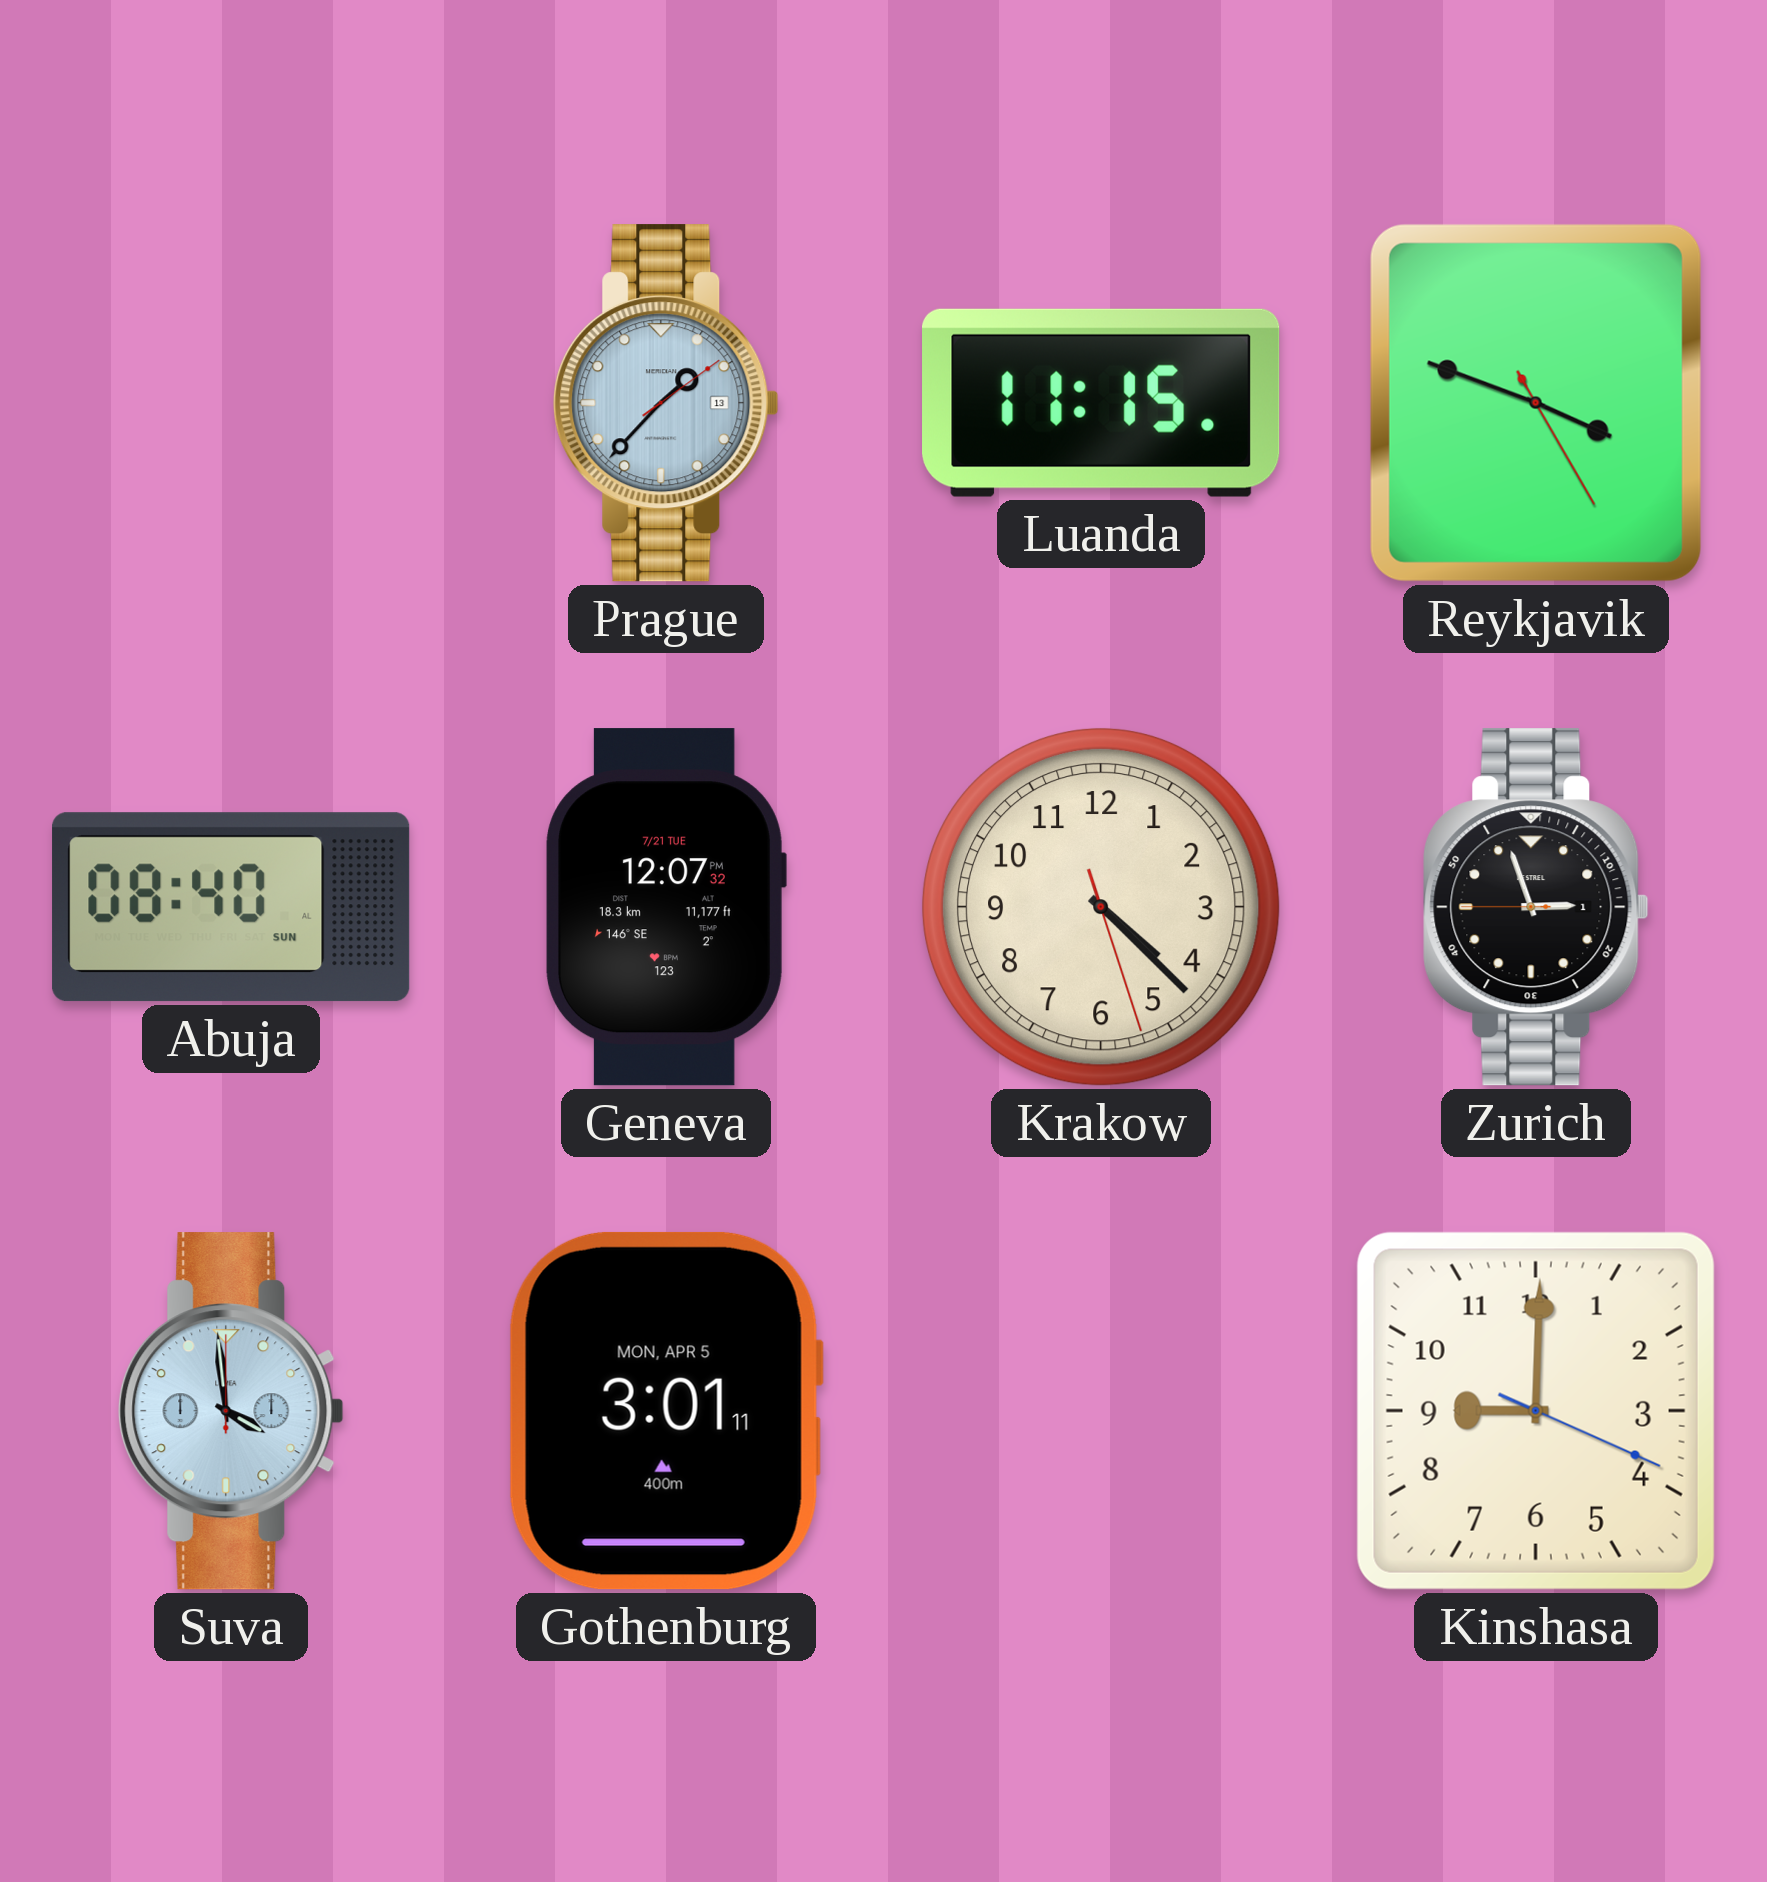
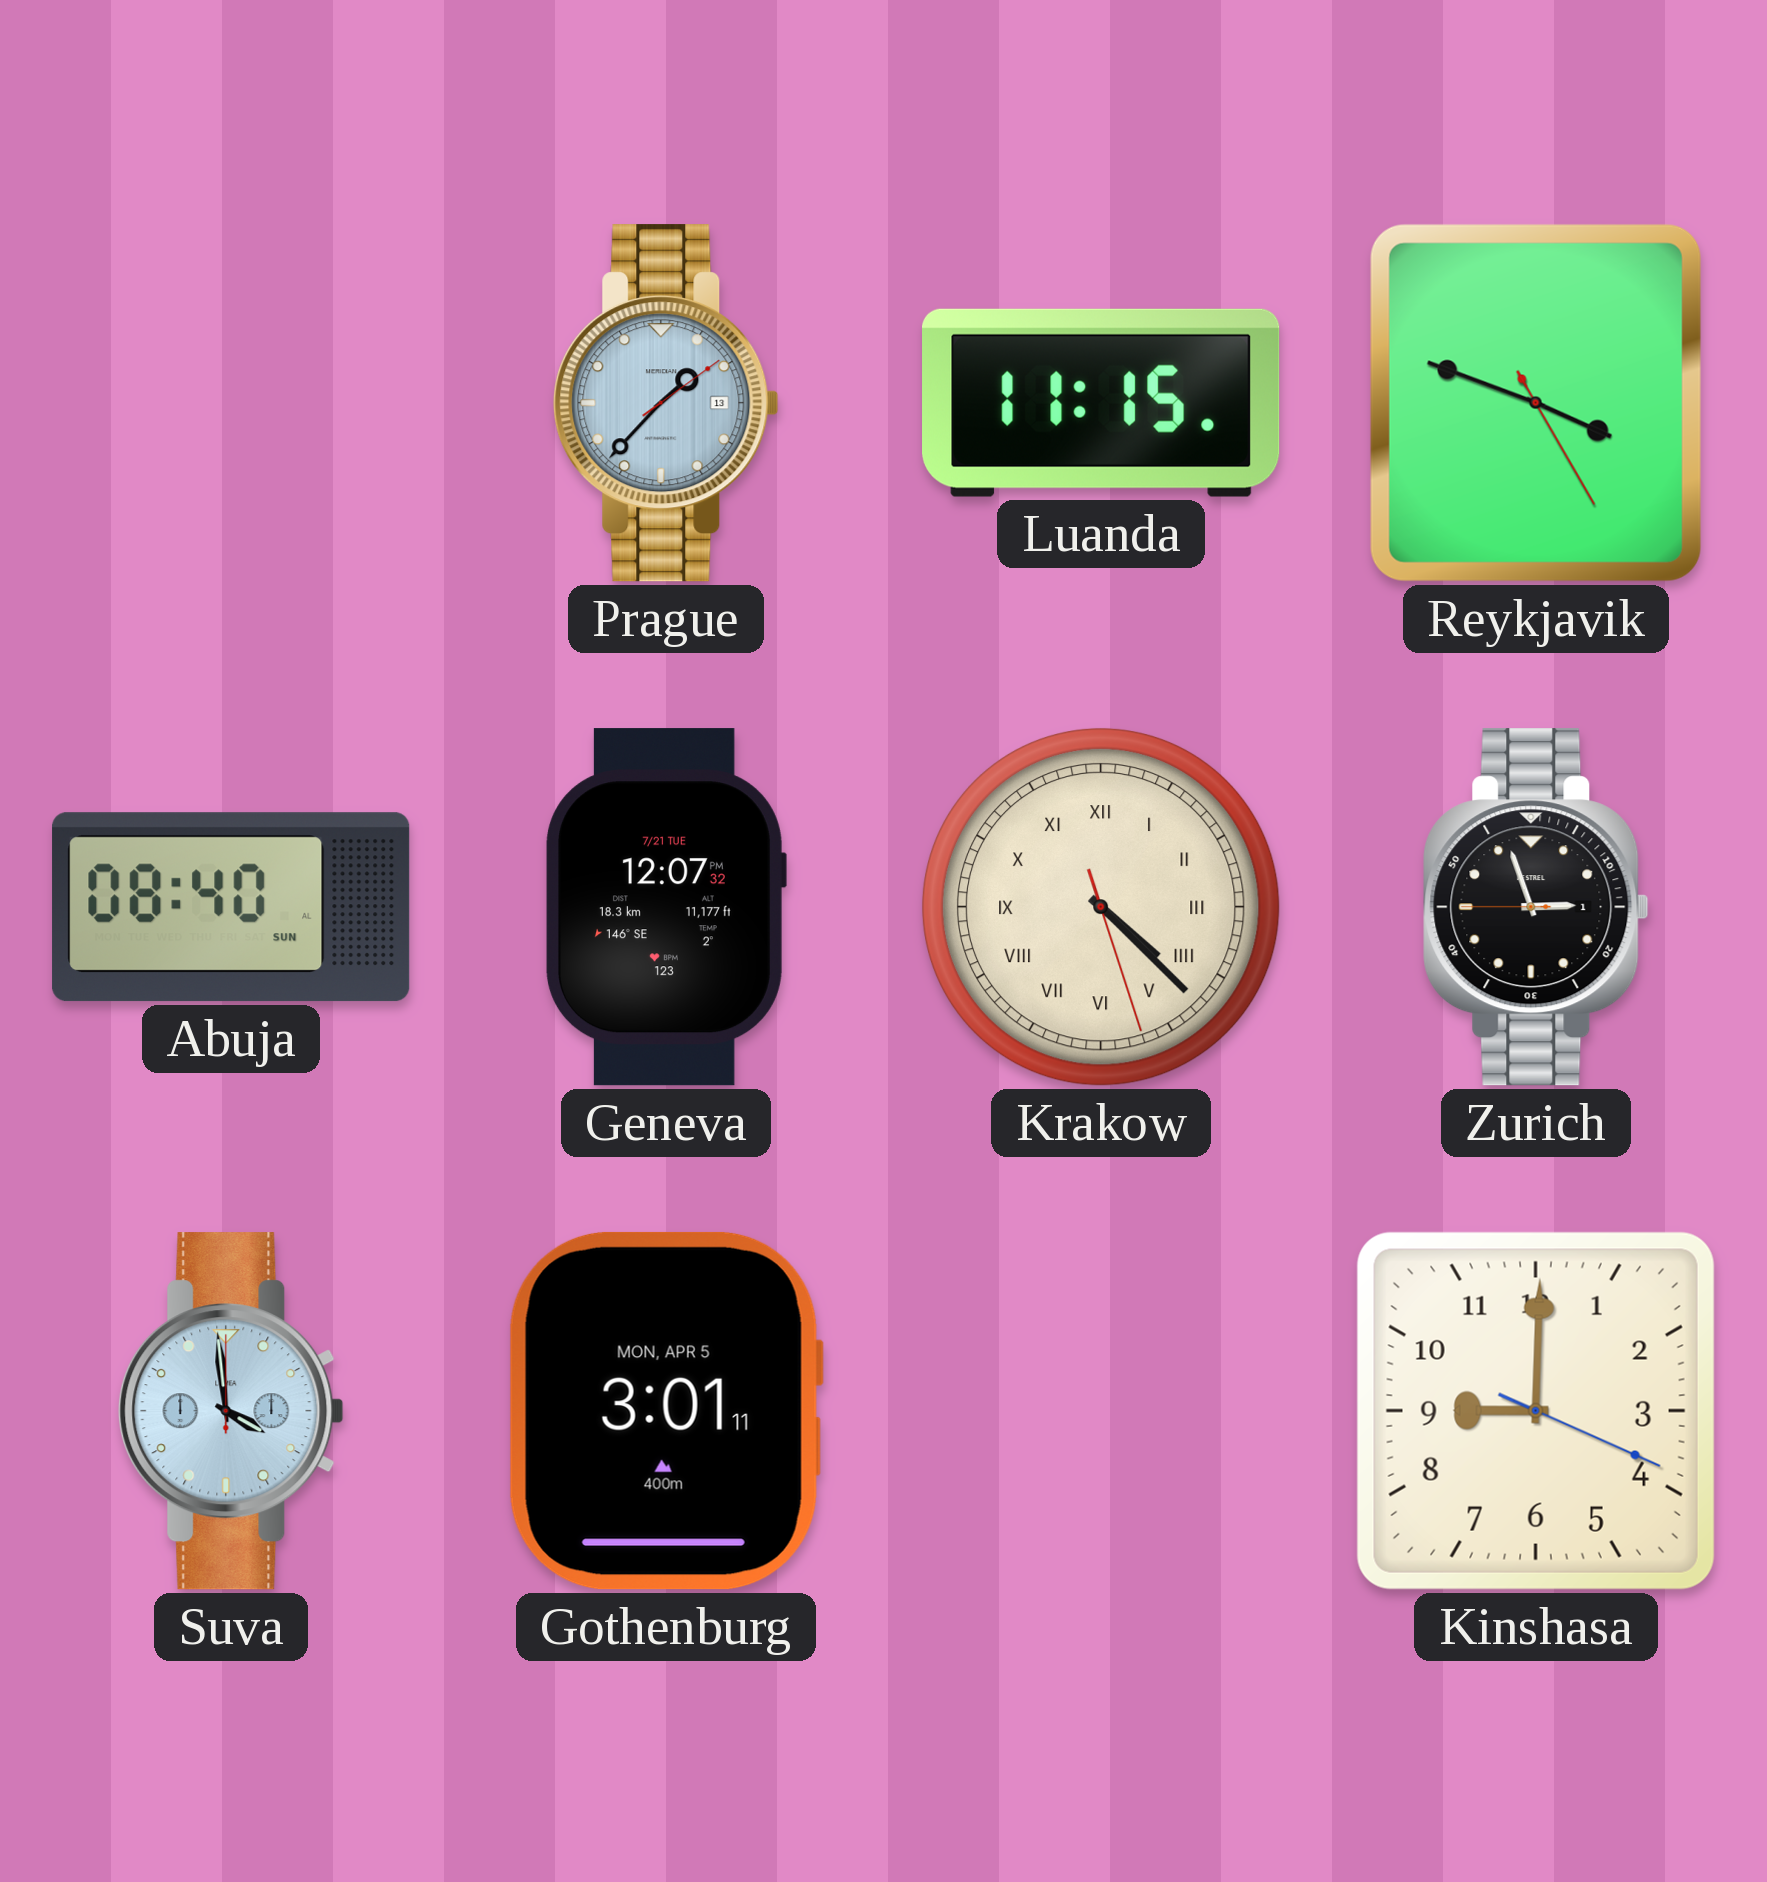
Krakow numerals: Arabic -> Roman
